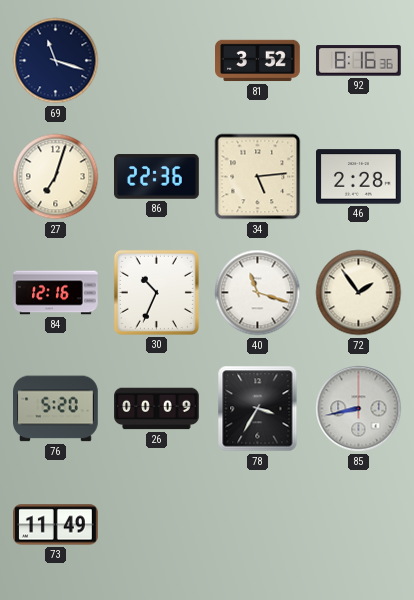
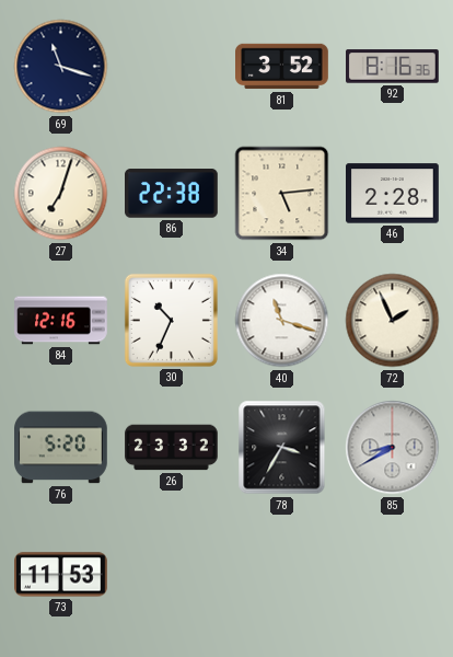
86: 22:36 -> 22:38
72: 1:54 -> 1:56
26: 00:09 -> 23:32
85: 8:43 -> 8:40
73: 11:49 -> 11:53
